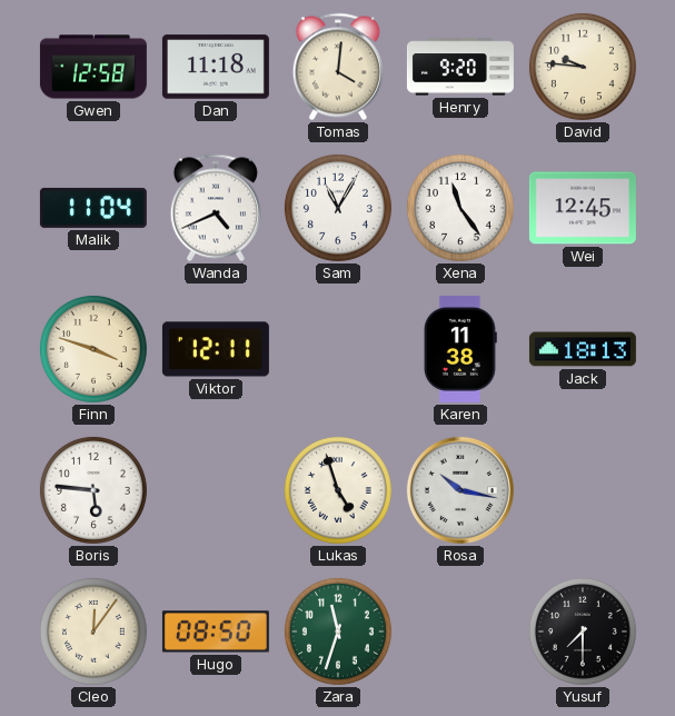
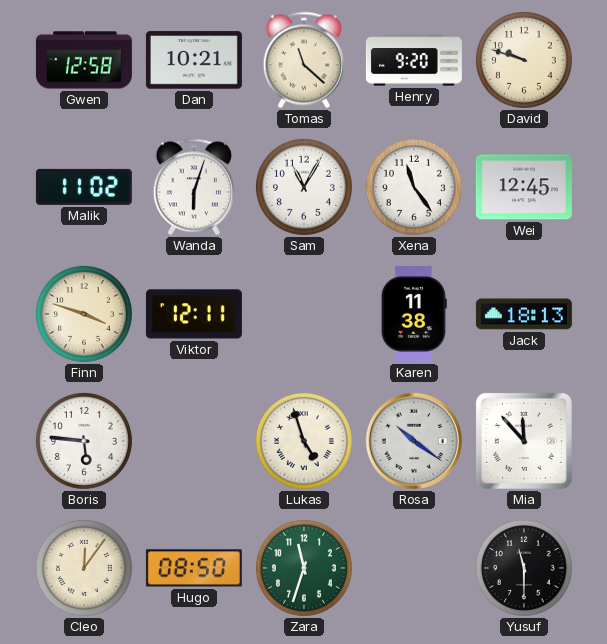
Dan: 11:18 -> 10:21
Tomas: 4:01 -> 11:22
David: 9:46 -> 9:48
Malik: 11:04 -> 11:02
Wanda: 4:41 -> 6:03
Rosa: 10:17 -> 10:21
Mia: none -> 11:53
Yusuf: 7:30 -> 11:30
